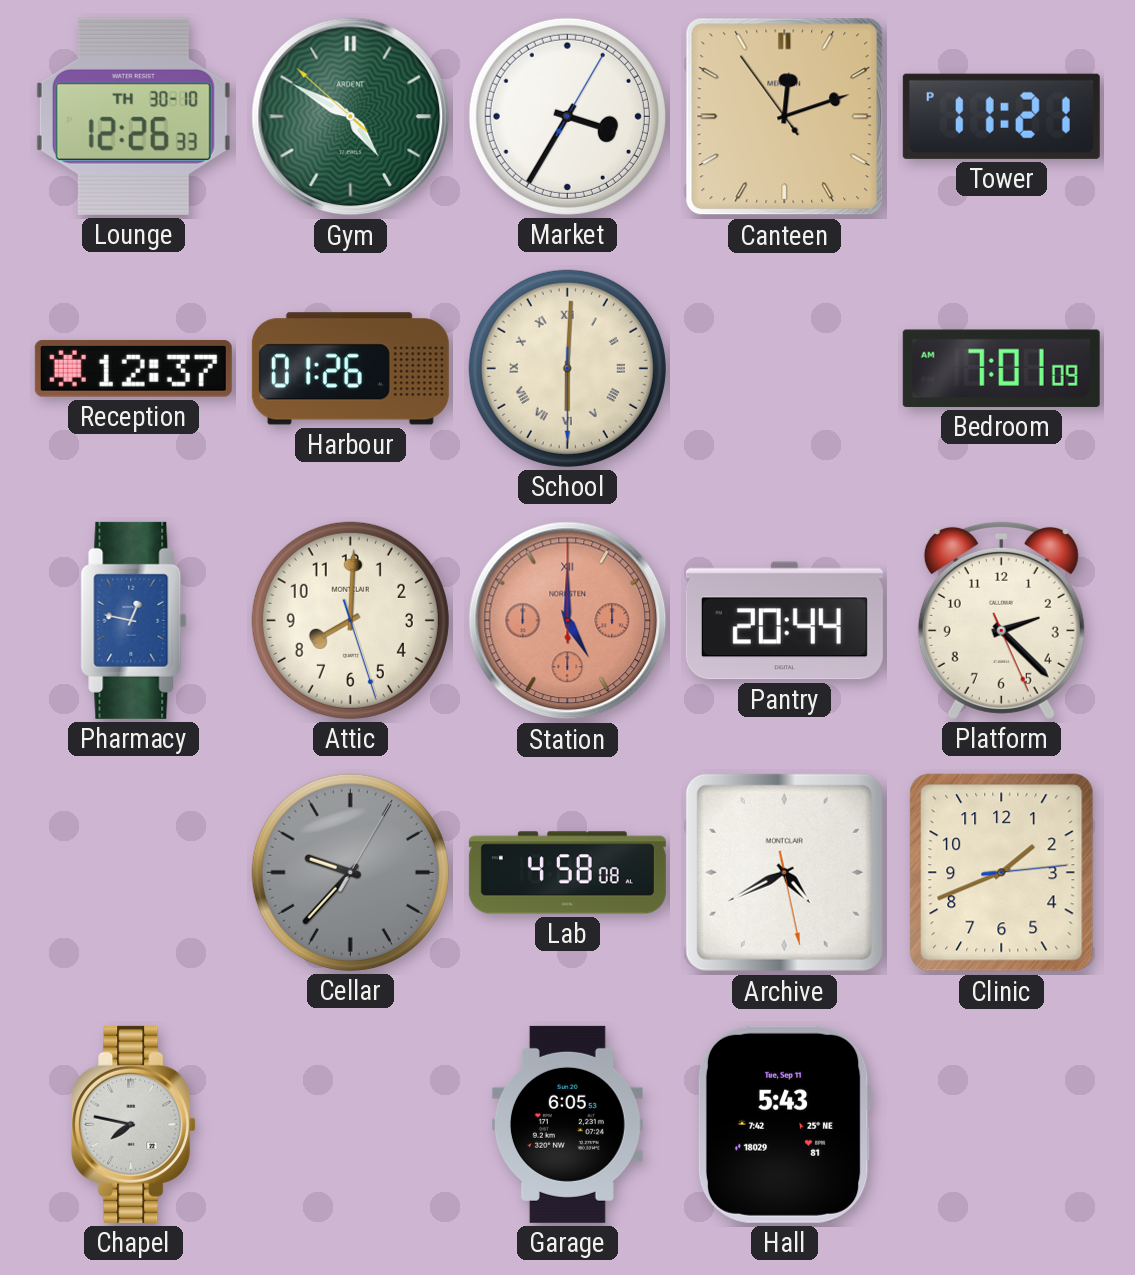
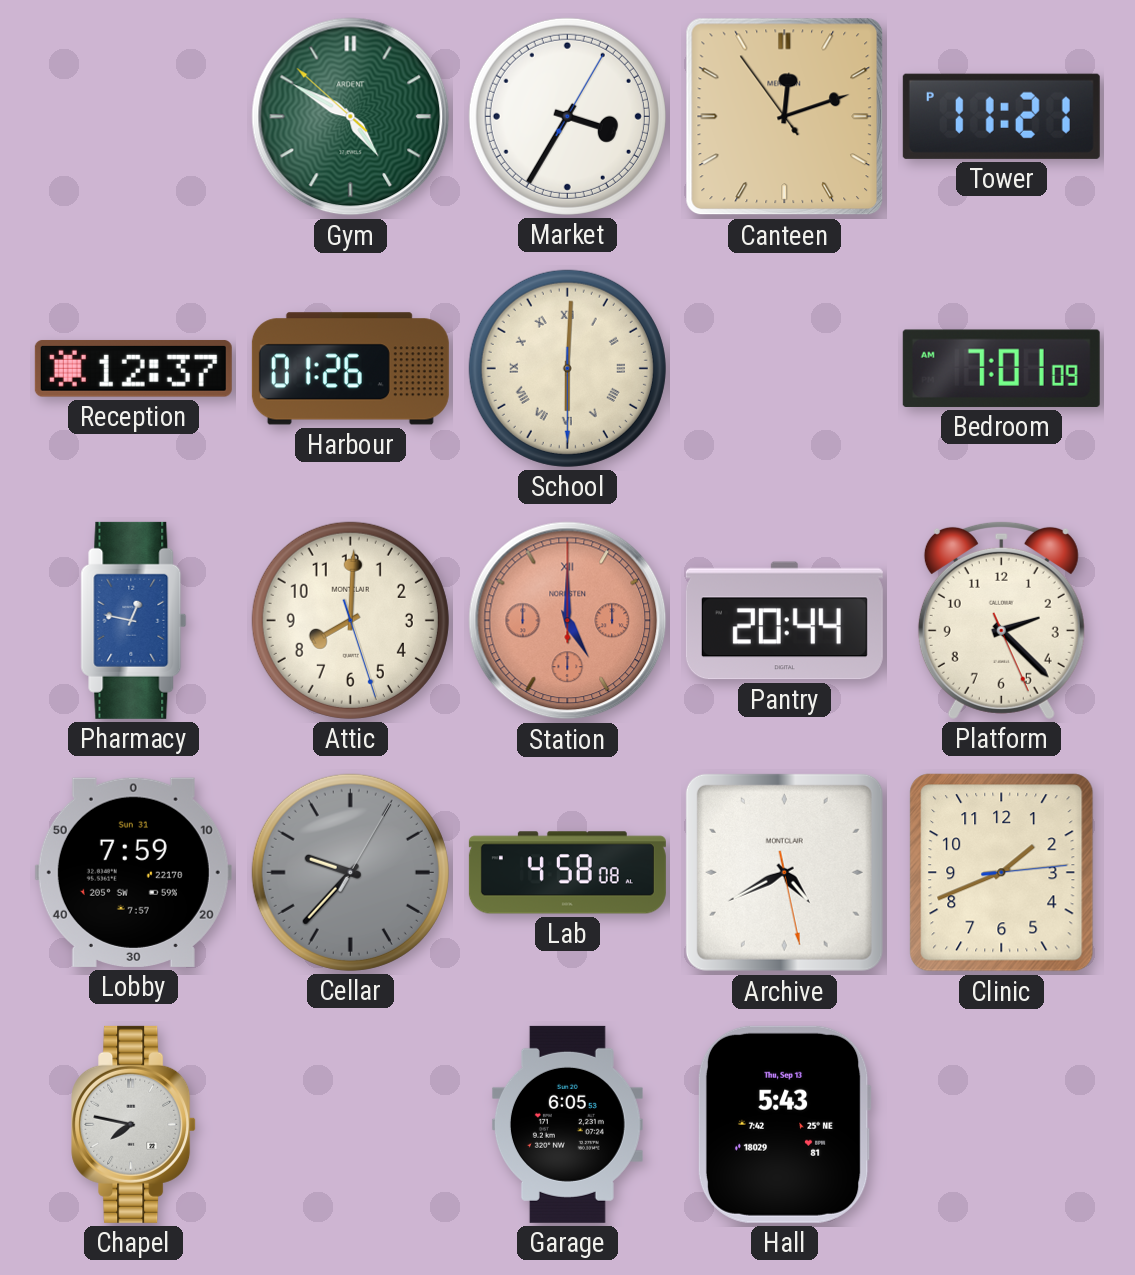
Lounge: 12:26 -> none
Lobby: none -> 7:59
Hall date: Tue, Sep 11 -> Thu, Sep 13
